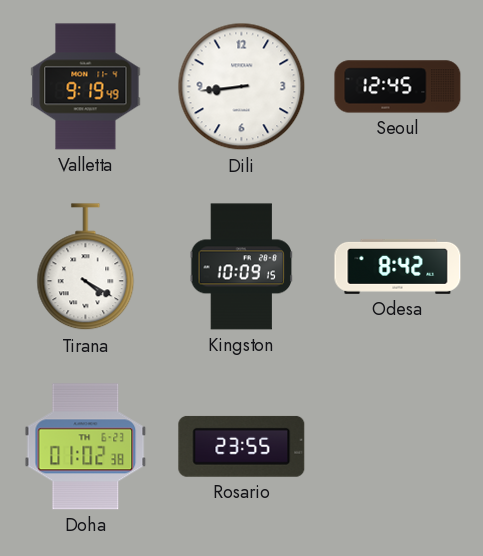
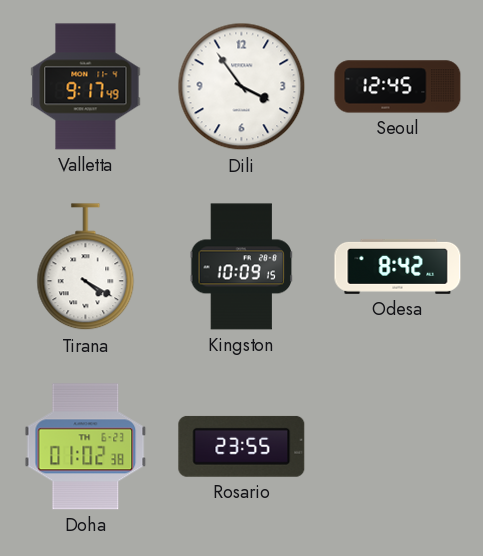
Valletta: 9:19 -> 9:17
Dili: 8:44 -> 3:54
